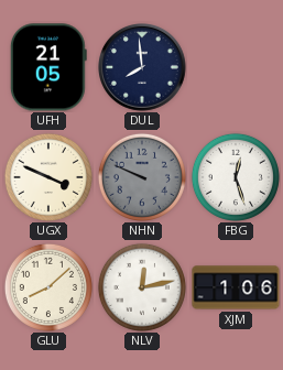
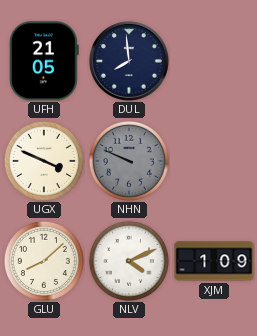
FBG: 12:27 -> none
NLV: 12:13 -> 4:11
XJM: 1:06 -> 1:09
